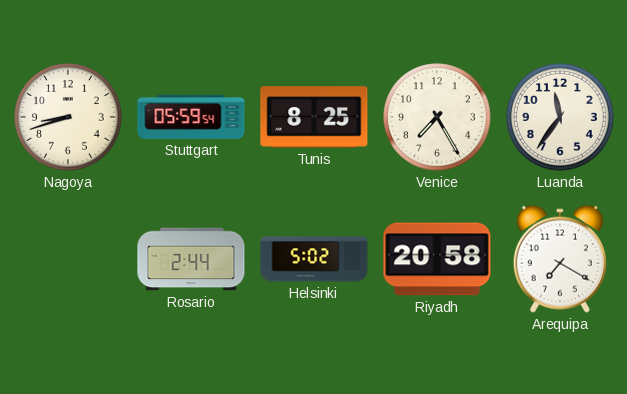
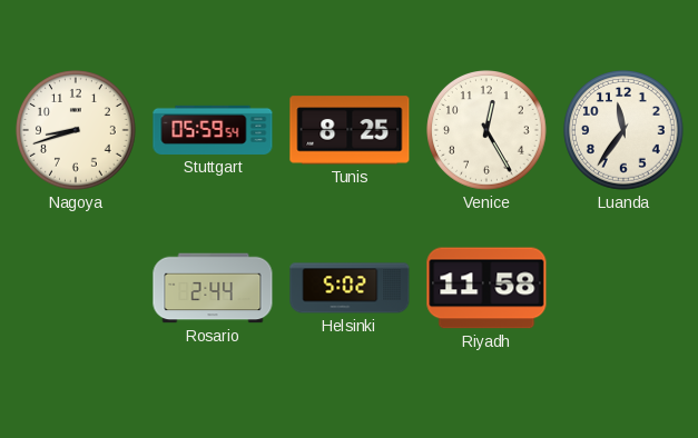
Venice: 7:25 -> 12:25
Riyadh: 20:58 -> 11:58
Arequipa: 7:20 -> none
